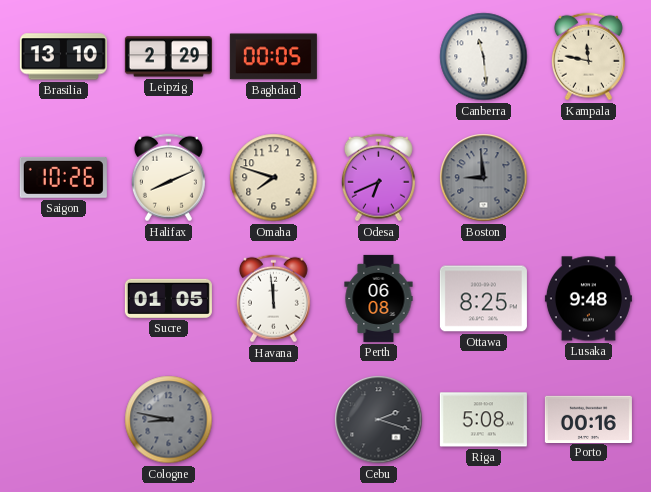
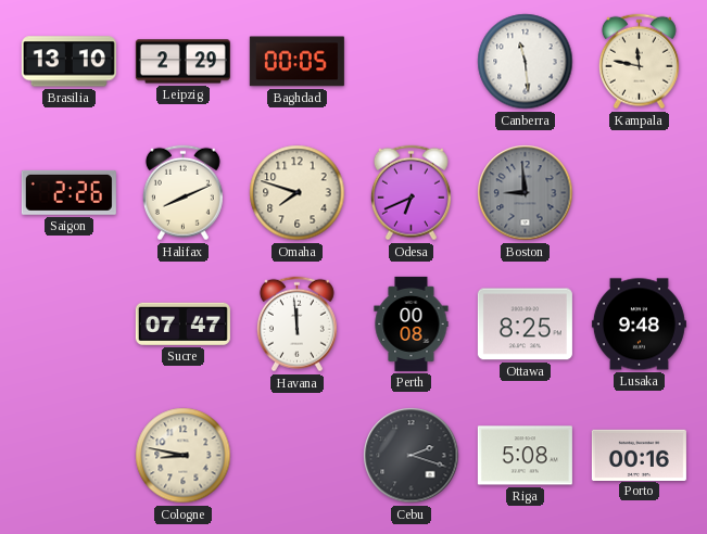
Saigon: 10:26 -> 2:26
Sucre: 01:05 -> 07:47
Perth: 06:08 -> 00:08
Cologne dial: grey -> cream
